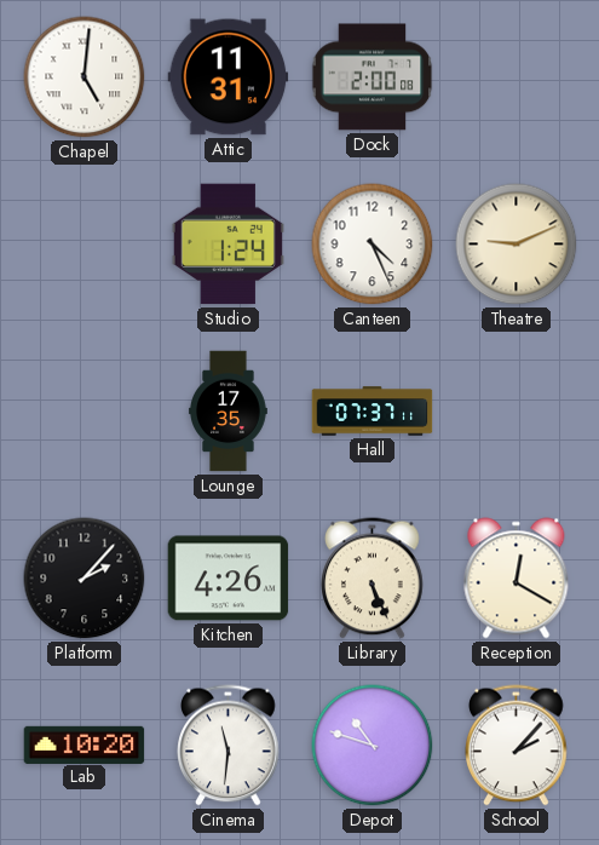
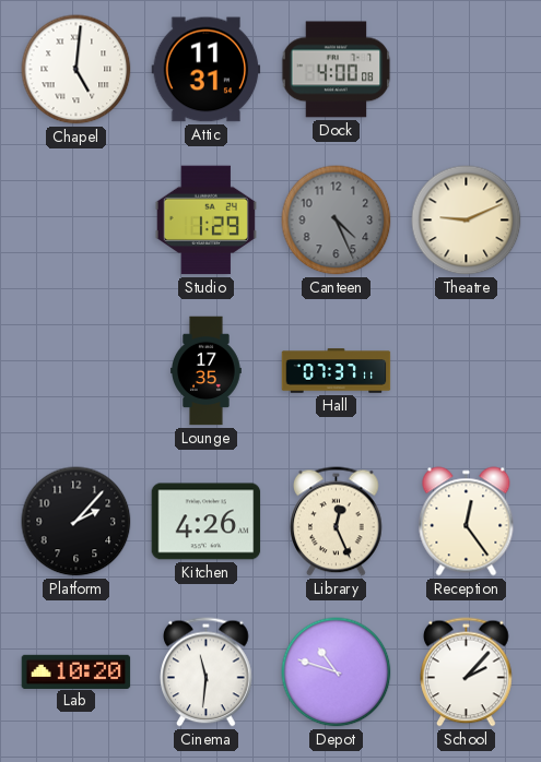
Dock: 2:00 -> 4:00
Studio: 1:24 -> 1:29
Canteen dial: white -> grey
Library: 5:26 -> 12:26
Reception: 12:20 -> 12:24
